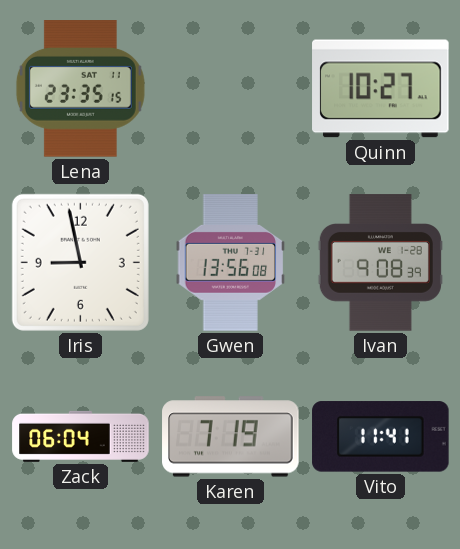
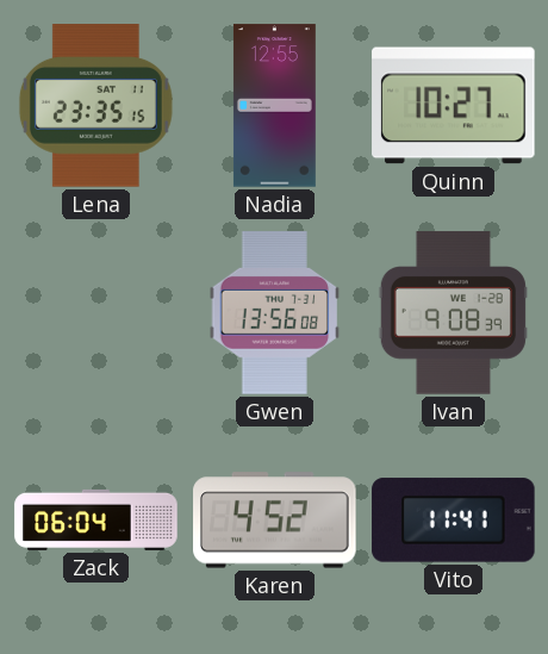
Nadia: none -> 12:55
Iris: 8:58 -> none
Karen: 7:19 -> 4:52
